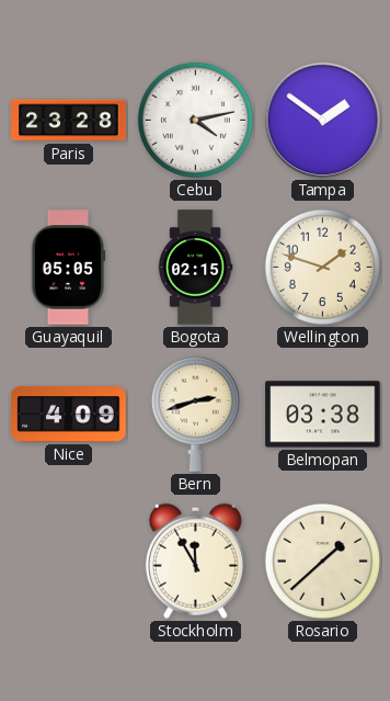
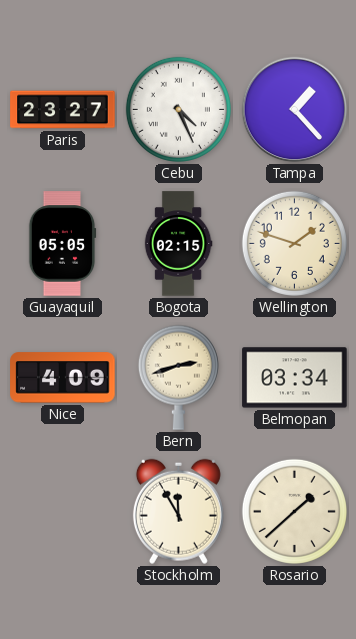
Paris: 23:28 -> 23:27
Cebu: 4:13 -> 4:26
Tampa: 1:51 -> 1:23
Belmopan: 03:38 -> 03:34
